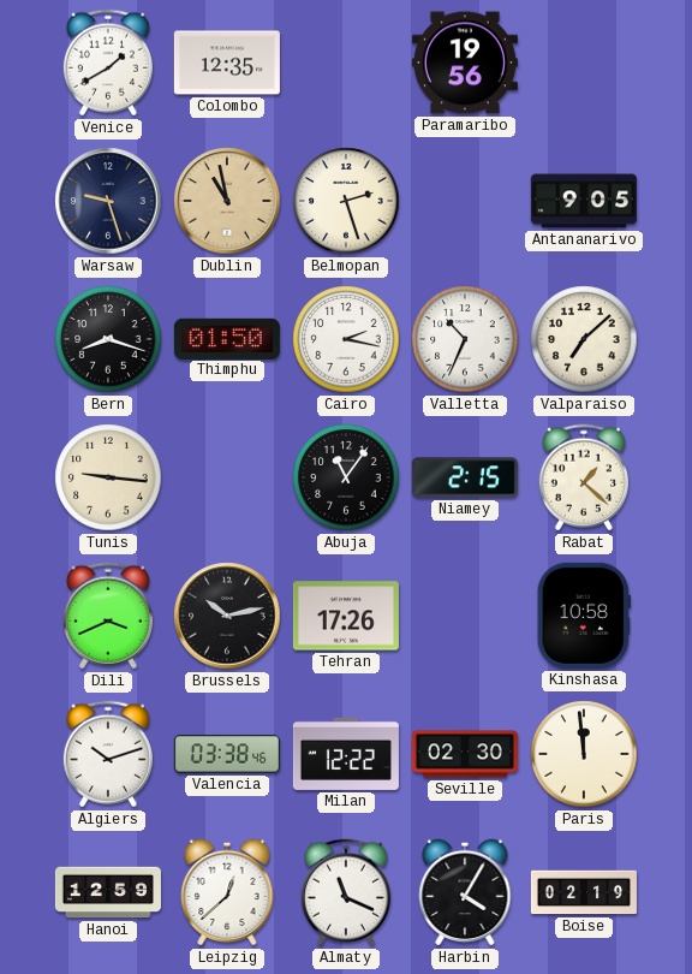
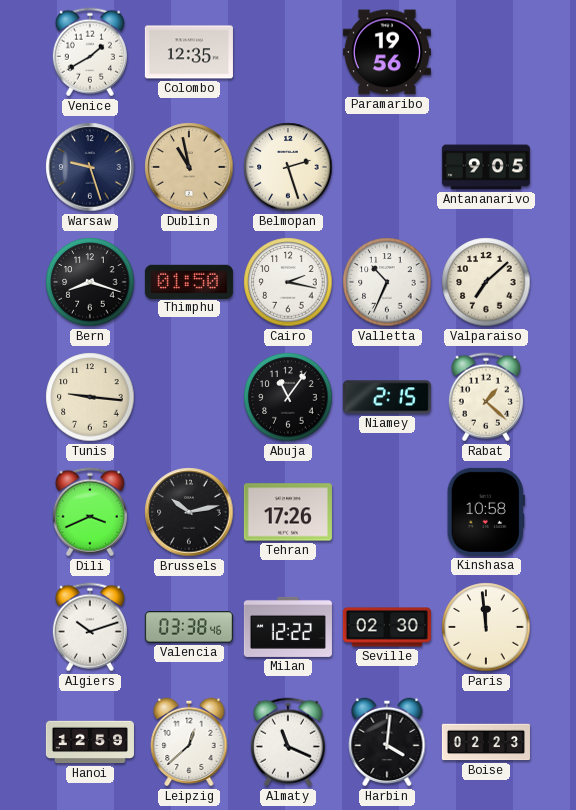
Harbin: 4:05 -> 4:01
Boise: 02:19 -> 02:23
